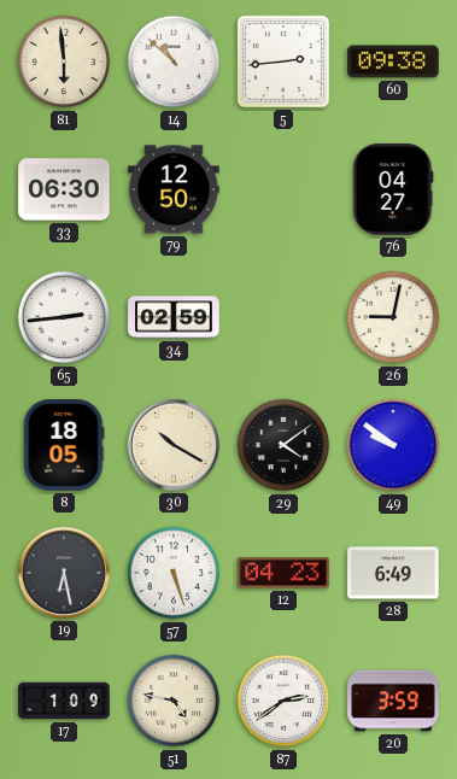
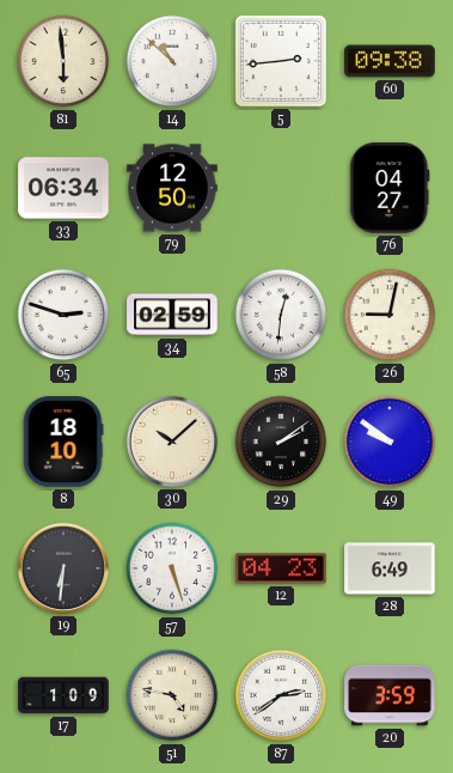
33: 06:30 -> 06:34
65: 2:44 -> 2:48
58: none -> 12:31
8: 18:05 -> 18:10
30: 10:20 -> 10:08
29: 4:09 -> 2:09
19: 6:28 -> 6:31
